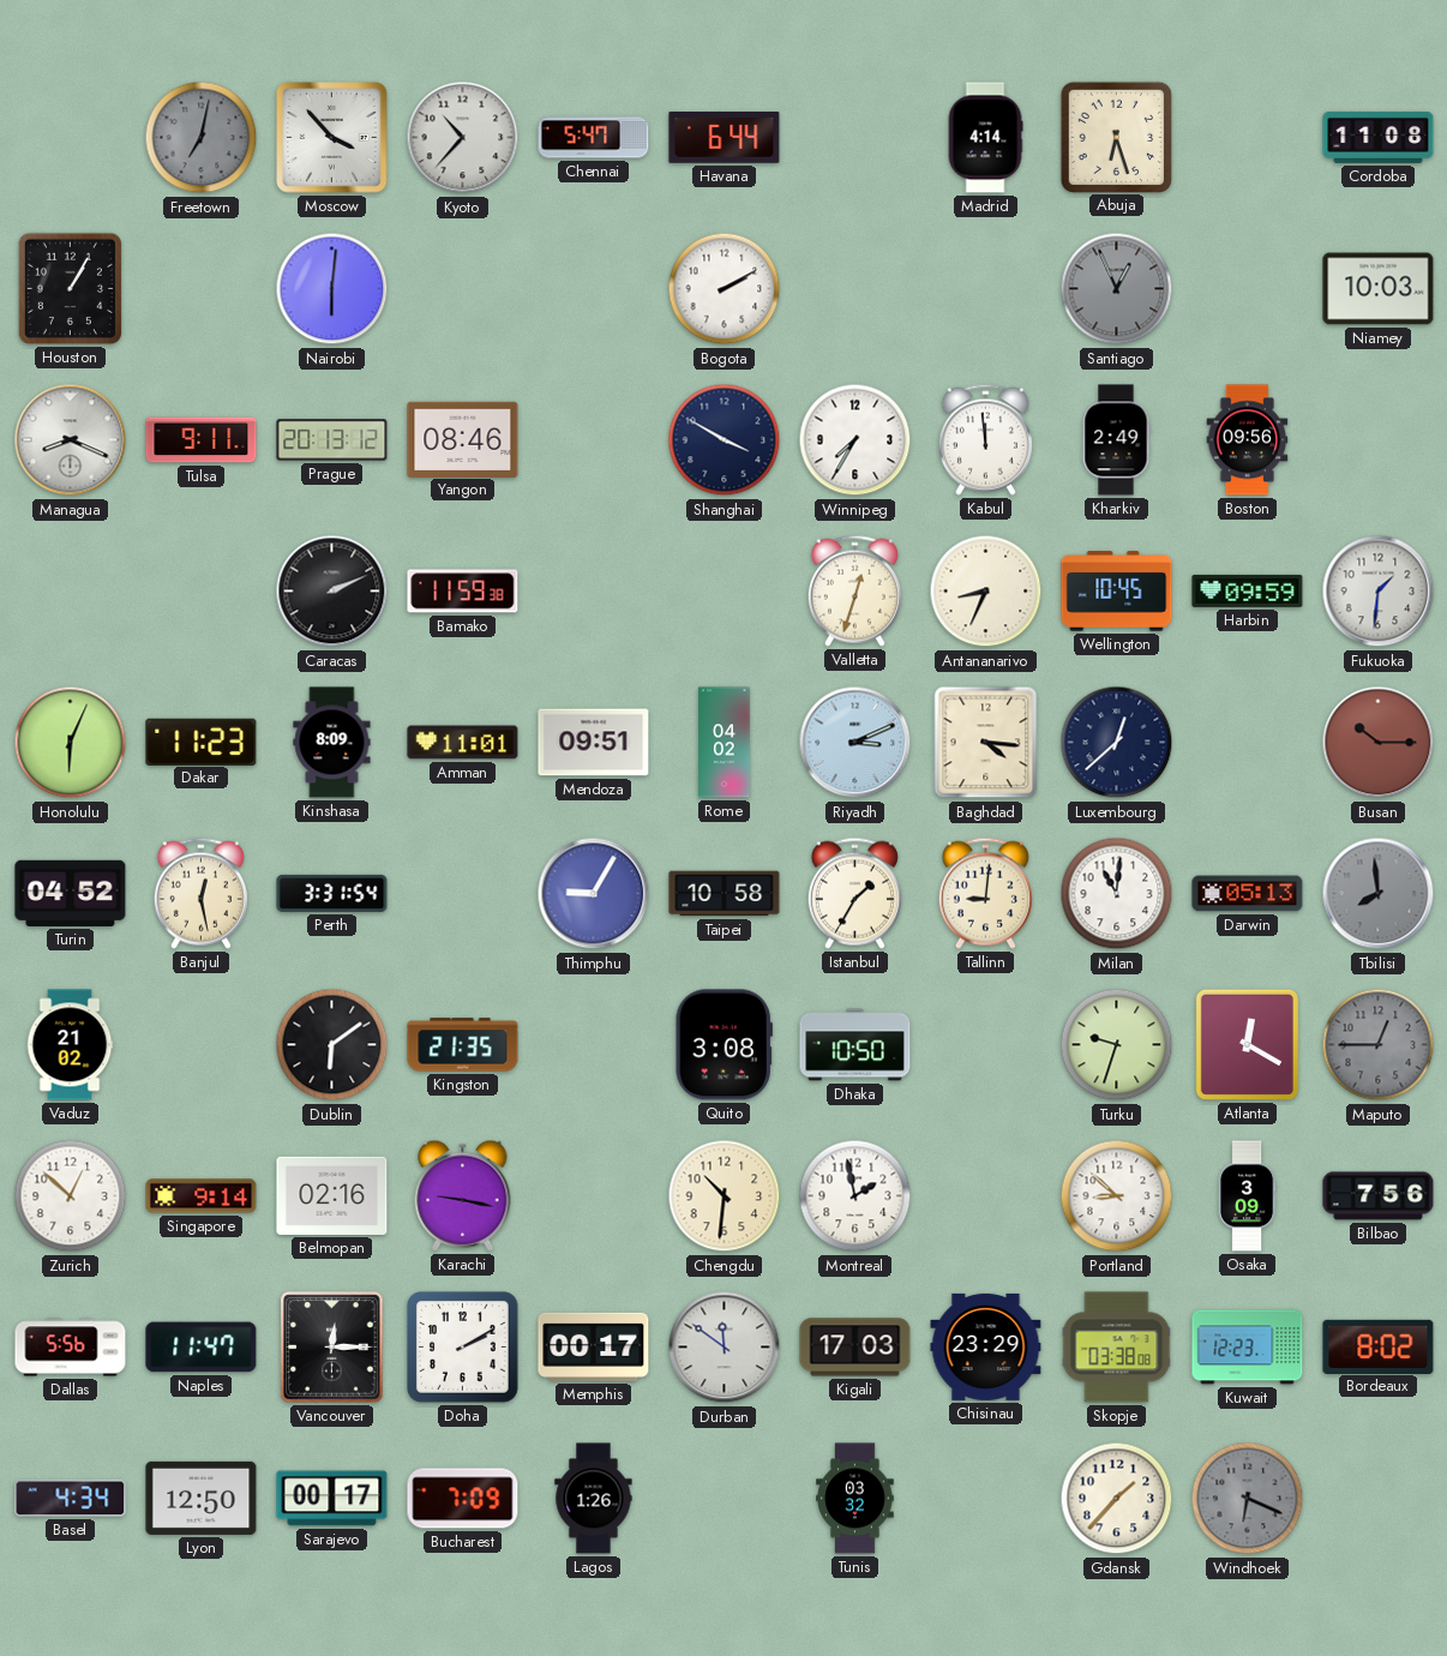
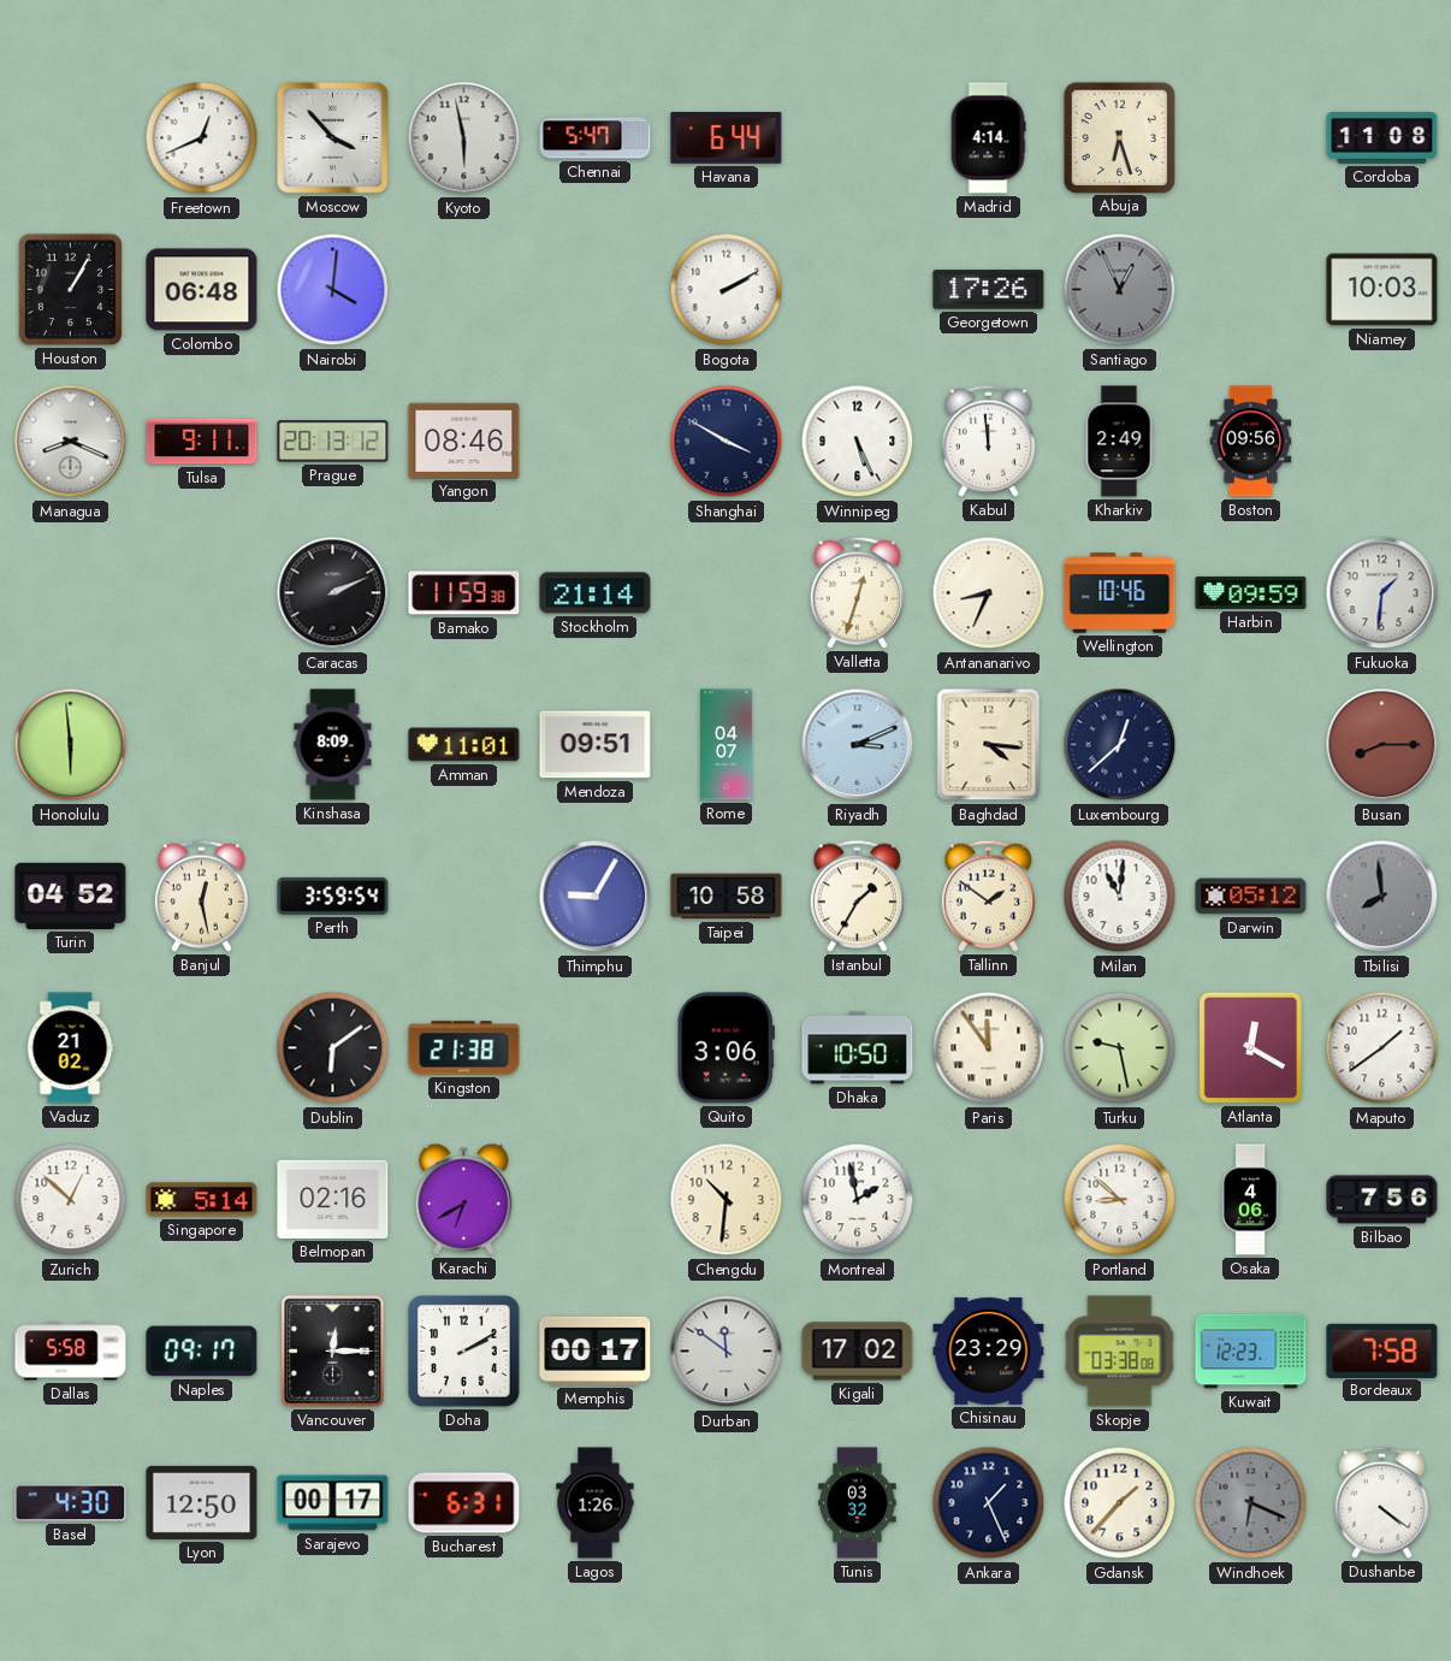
Freetown: 7:02 -> 12:41
Freetown dial: grey -> white
Kyoto: 10:37 -> 5:58
Colombo: none -> 06:48
Nairobi: 6:01 -> 4:01
Georgetown: none -> 17:26
Winnipeg: 7:35 -> 5:26
Stockholm: none -> 21:14
Wellington: 10:45 -> 10:46
Honolulu: 6:04 -> 5:59
Dakar: 11:23 -> none
Rome: 04:02 -> 04:07
Busan: 10:15 -> 8:15
Perth: 3:31 -> 3:59
Tallinn: 9:01 -> 1:51
Darwin: 05:13 -> 05:12
Kingston: 21:35 -> 21:38
Quito: 3:08 -> 3:06
Paris: none -> 11:54
Turku: 9:33 -> 9:28
Maputo: 12:45 -> 1:39
Maputo dial: grey -> white
Singapore: 9:14 -> 5:14
Karachi: 9:17 -> 6:40
Osaka: 3:09 -> 4:06
Dallas: 5:56 -> 5:58
Naples: 11:47 -> 09:17
Kigali: 17:03 -> 17:02
Bordeaux: 8:02 -> 7:58
Basel: 4:34 -> 4:30
Bucharest: 7:09 -> 6:31
Ankara: none -> 1:26
Dushanbe: none -> 4:21
